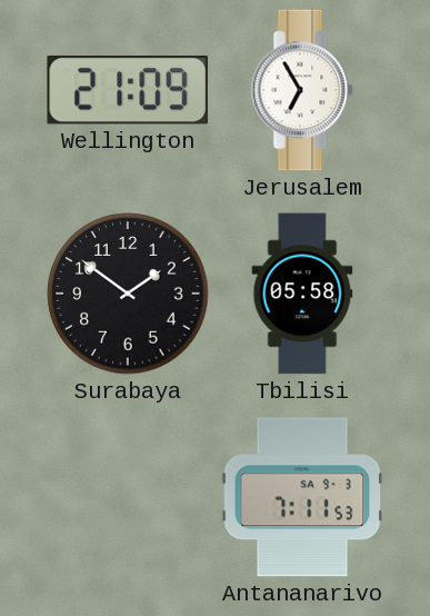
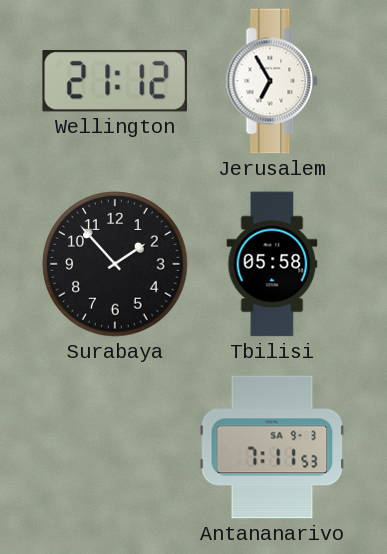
Wellington: 21:09 -> 21:12
Surabaya: 1:51 -> 1:53
